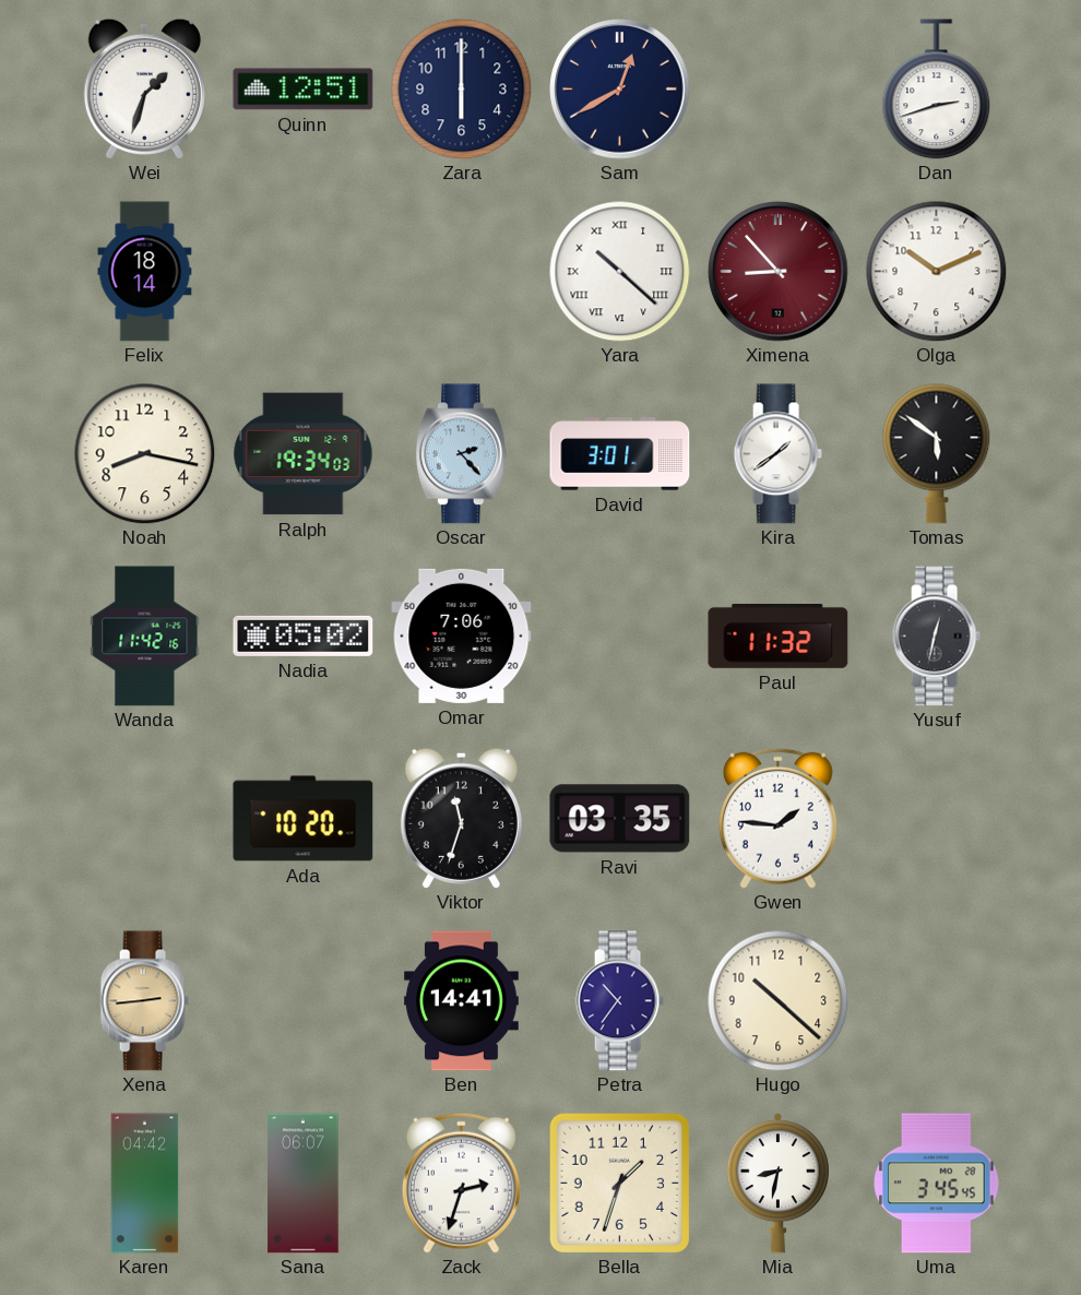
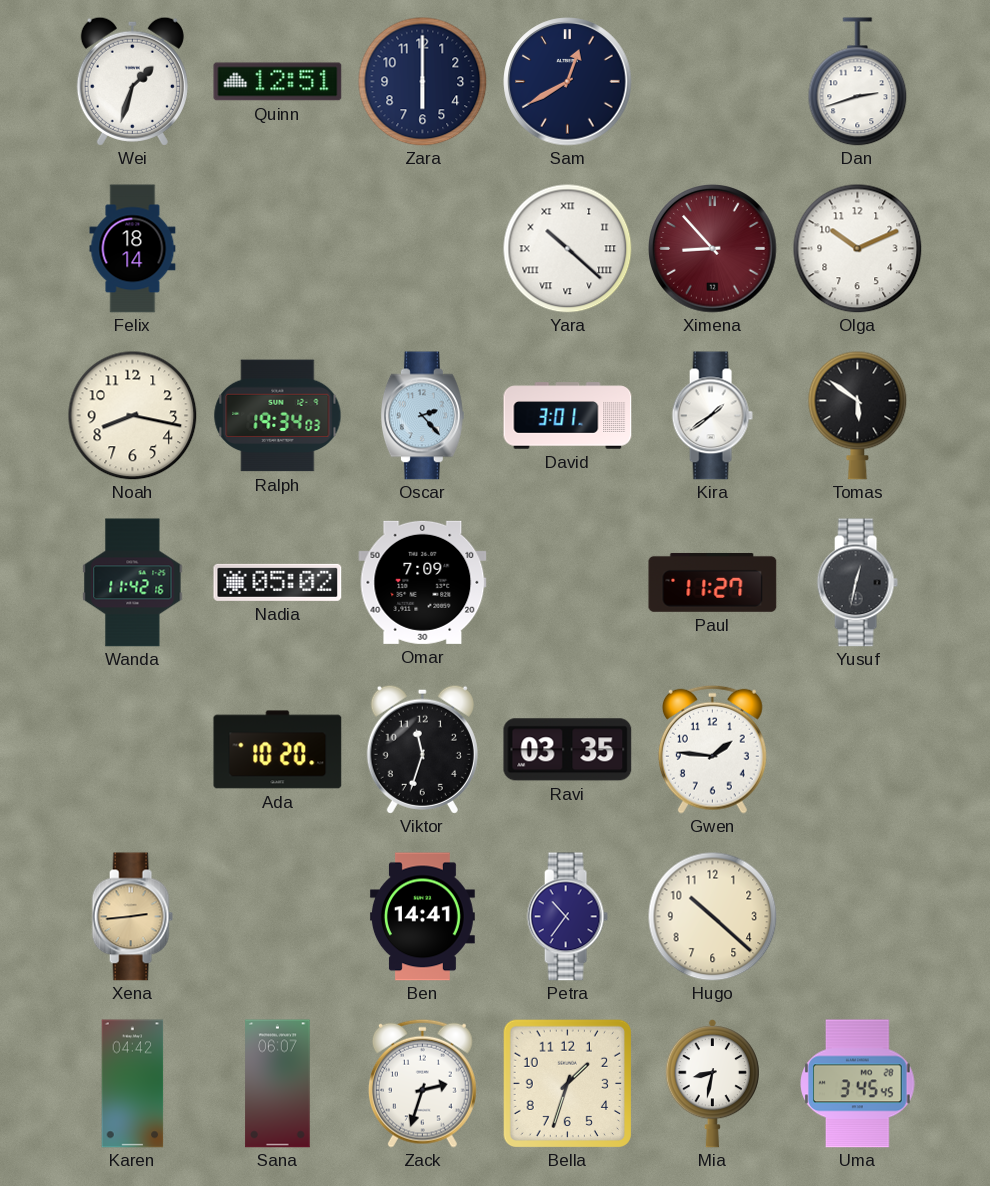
Omar: 7:06 -> 7:09
Paul: 11:32 -> 11:27
